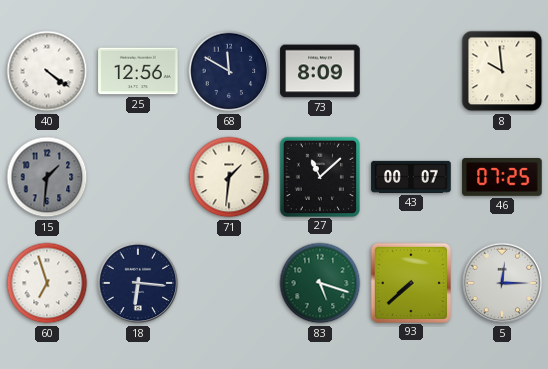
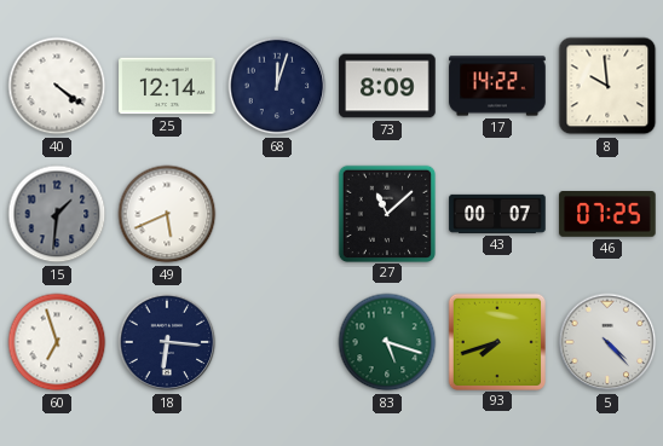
25: 12:56 -> 12:14
68: 11:50 -> 12:03
17: none -> 14:22
49: none -> 5:41
71: 1:31 -> none
93: 7:38 -> 7:42
5: 12:15 -> 4:23
